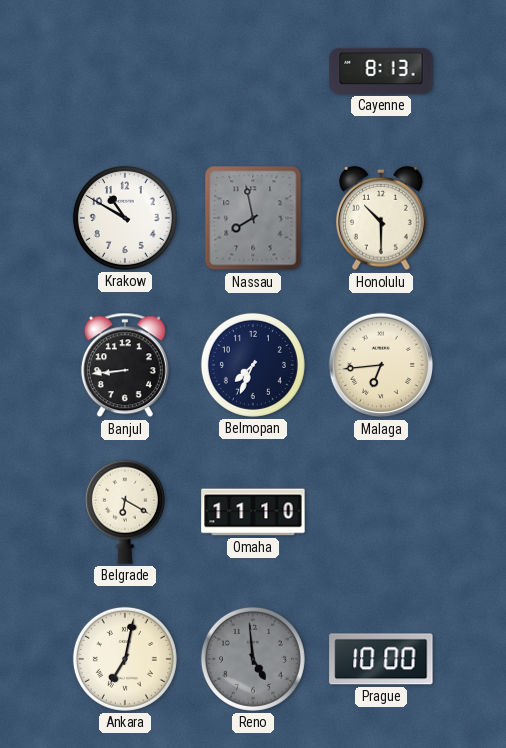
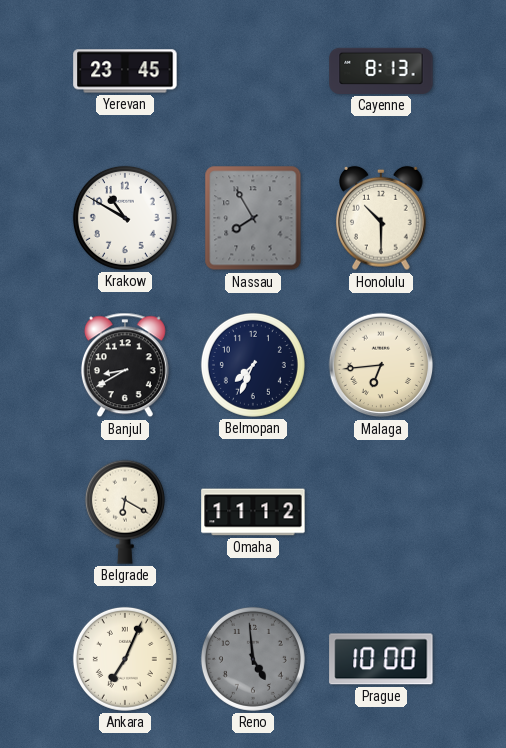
Yerevan: none -> 23:45
Nassau: 7:58 -> 7:55
Banjul: 8:44 -> 8:40
Omaha: 11:10 -> 11:12
Ankara: 7:02 -> 7:04
